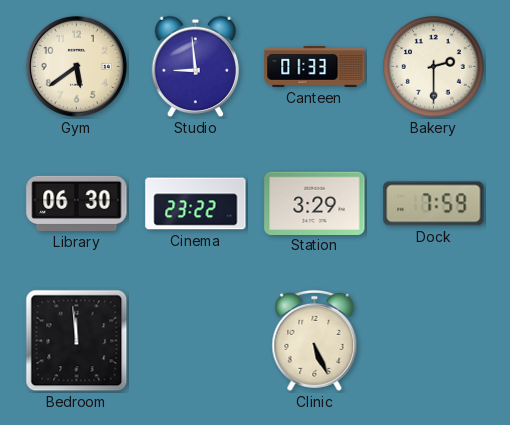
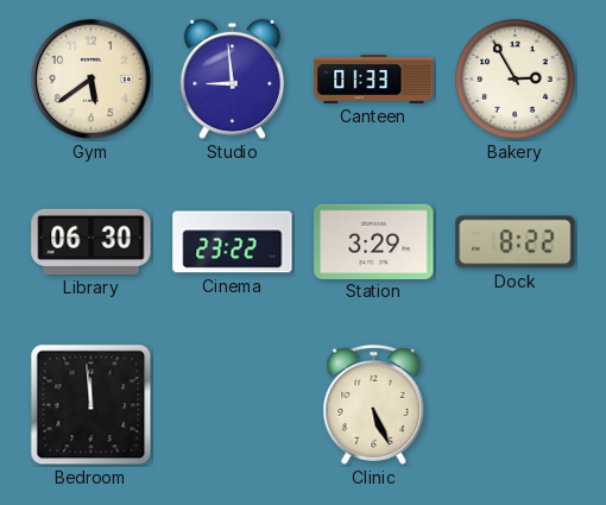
Bakery: 2:30 -> 2:55
Dock: 7:59 -> 8:22
